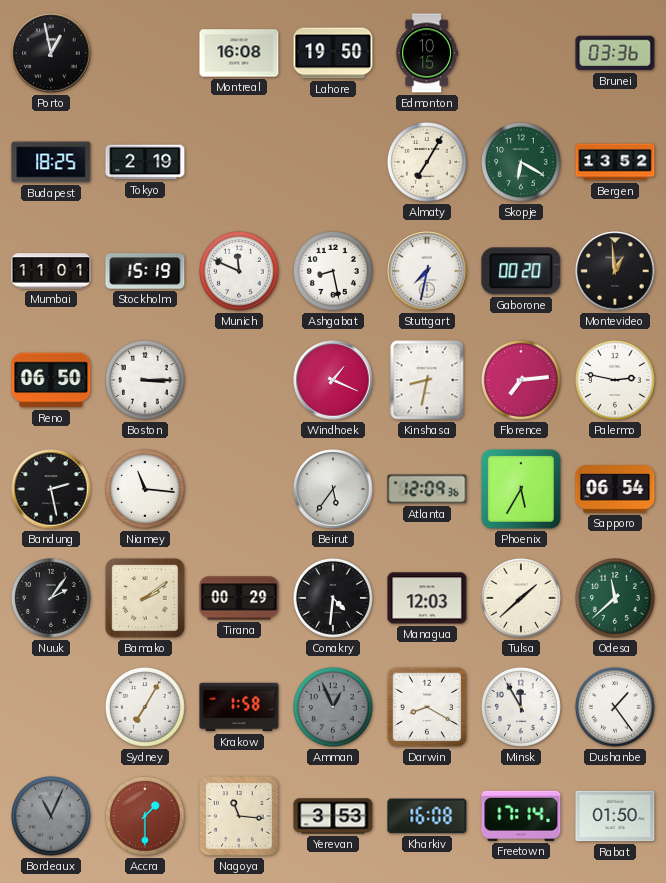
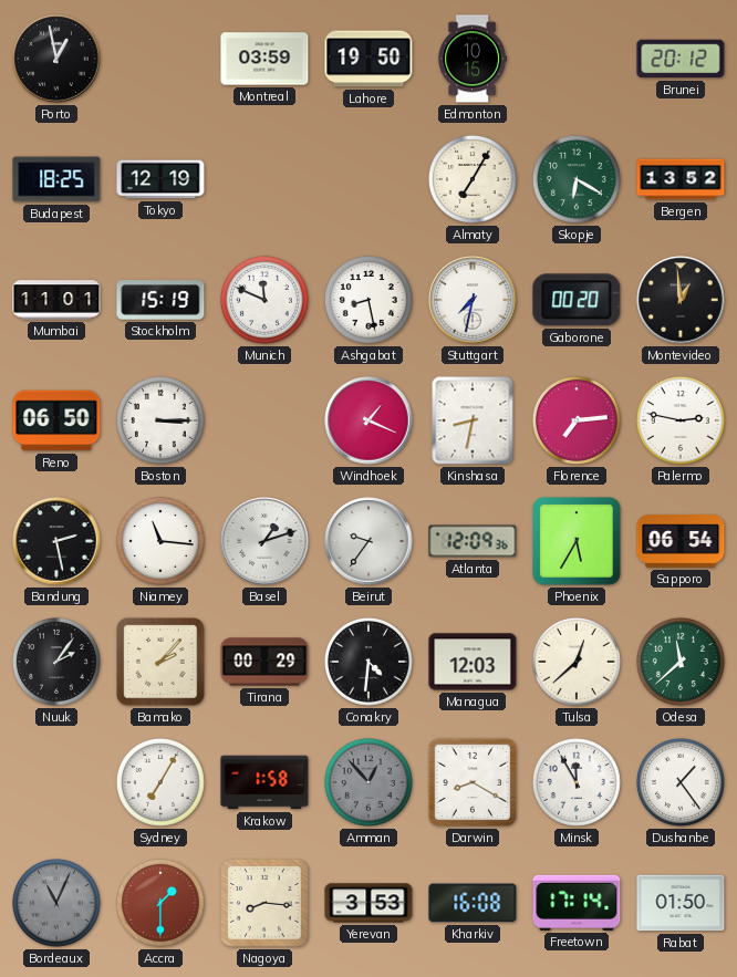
Montreal: 16:08 -> 03:59
Brunei: 03:36 -> 20:12
Tokyo: 2:19 -> 12:19
Basel: none -> 1:12
Beirut: 5:36 -> 9:36
Bamako: 2:09 -> 2:07
Tulsa: 1:38 -> 12:38
Amman: 12:56 -> 12:53
Nagoya: 11:16 -> 8:16
